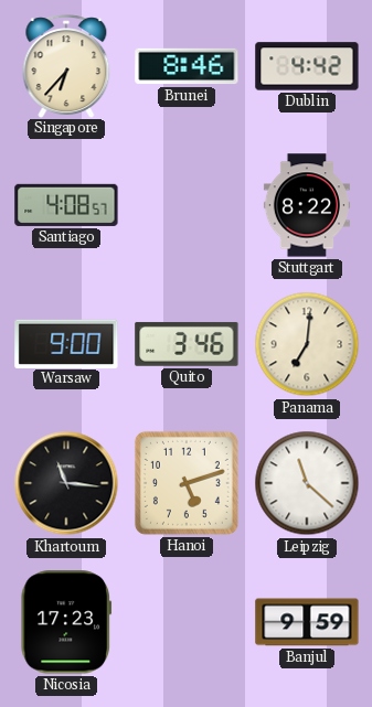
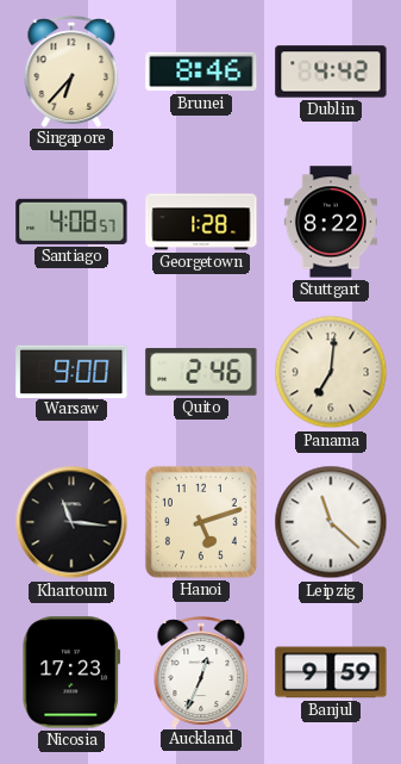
Georgetown: none -> 1:28
Quito: 3:46 -> 2:46
Auckland: none -> 12:34
